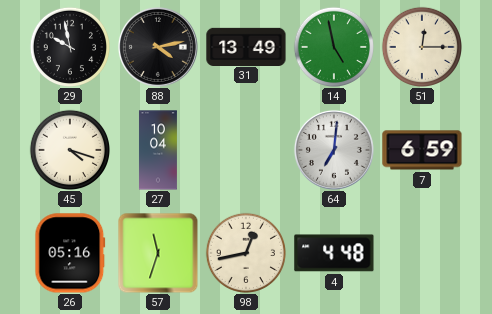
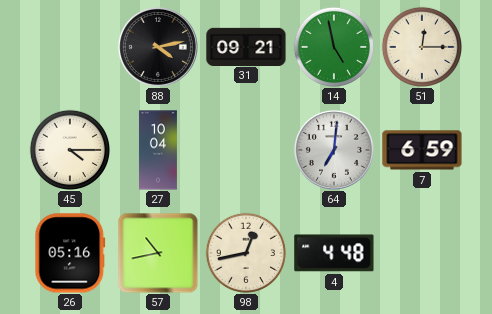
29: 9:58 -> none
31: 13:49 -> 09:21
45: 4:18 -> 4:15
57: 11:33 -> 10:43
